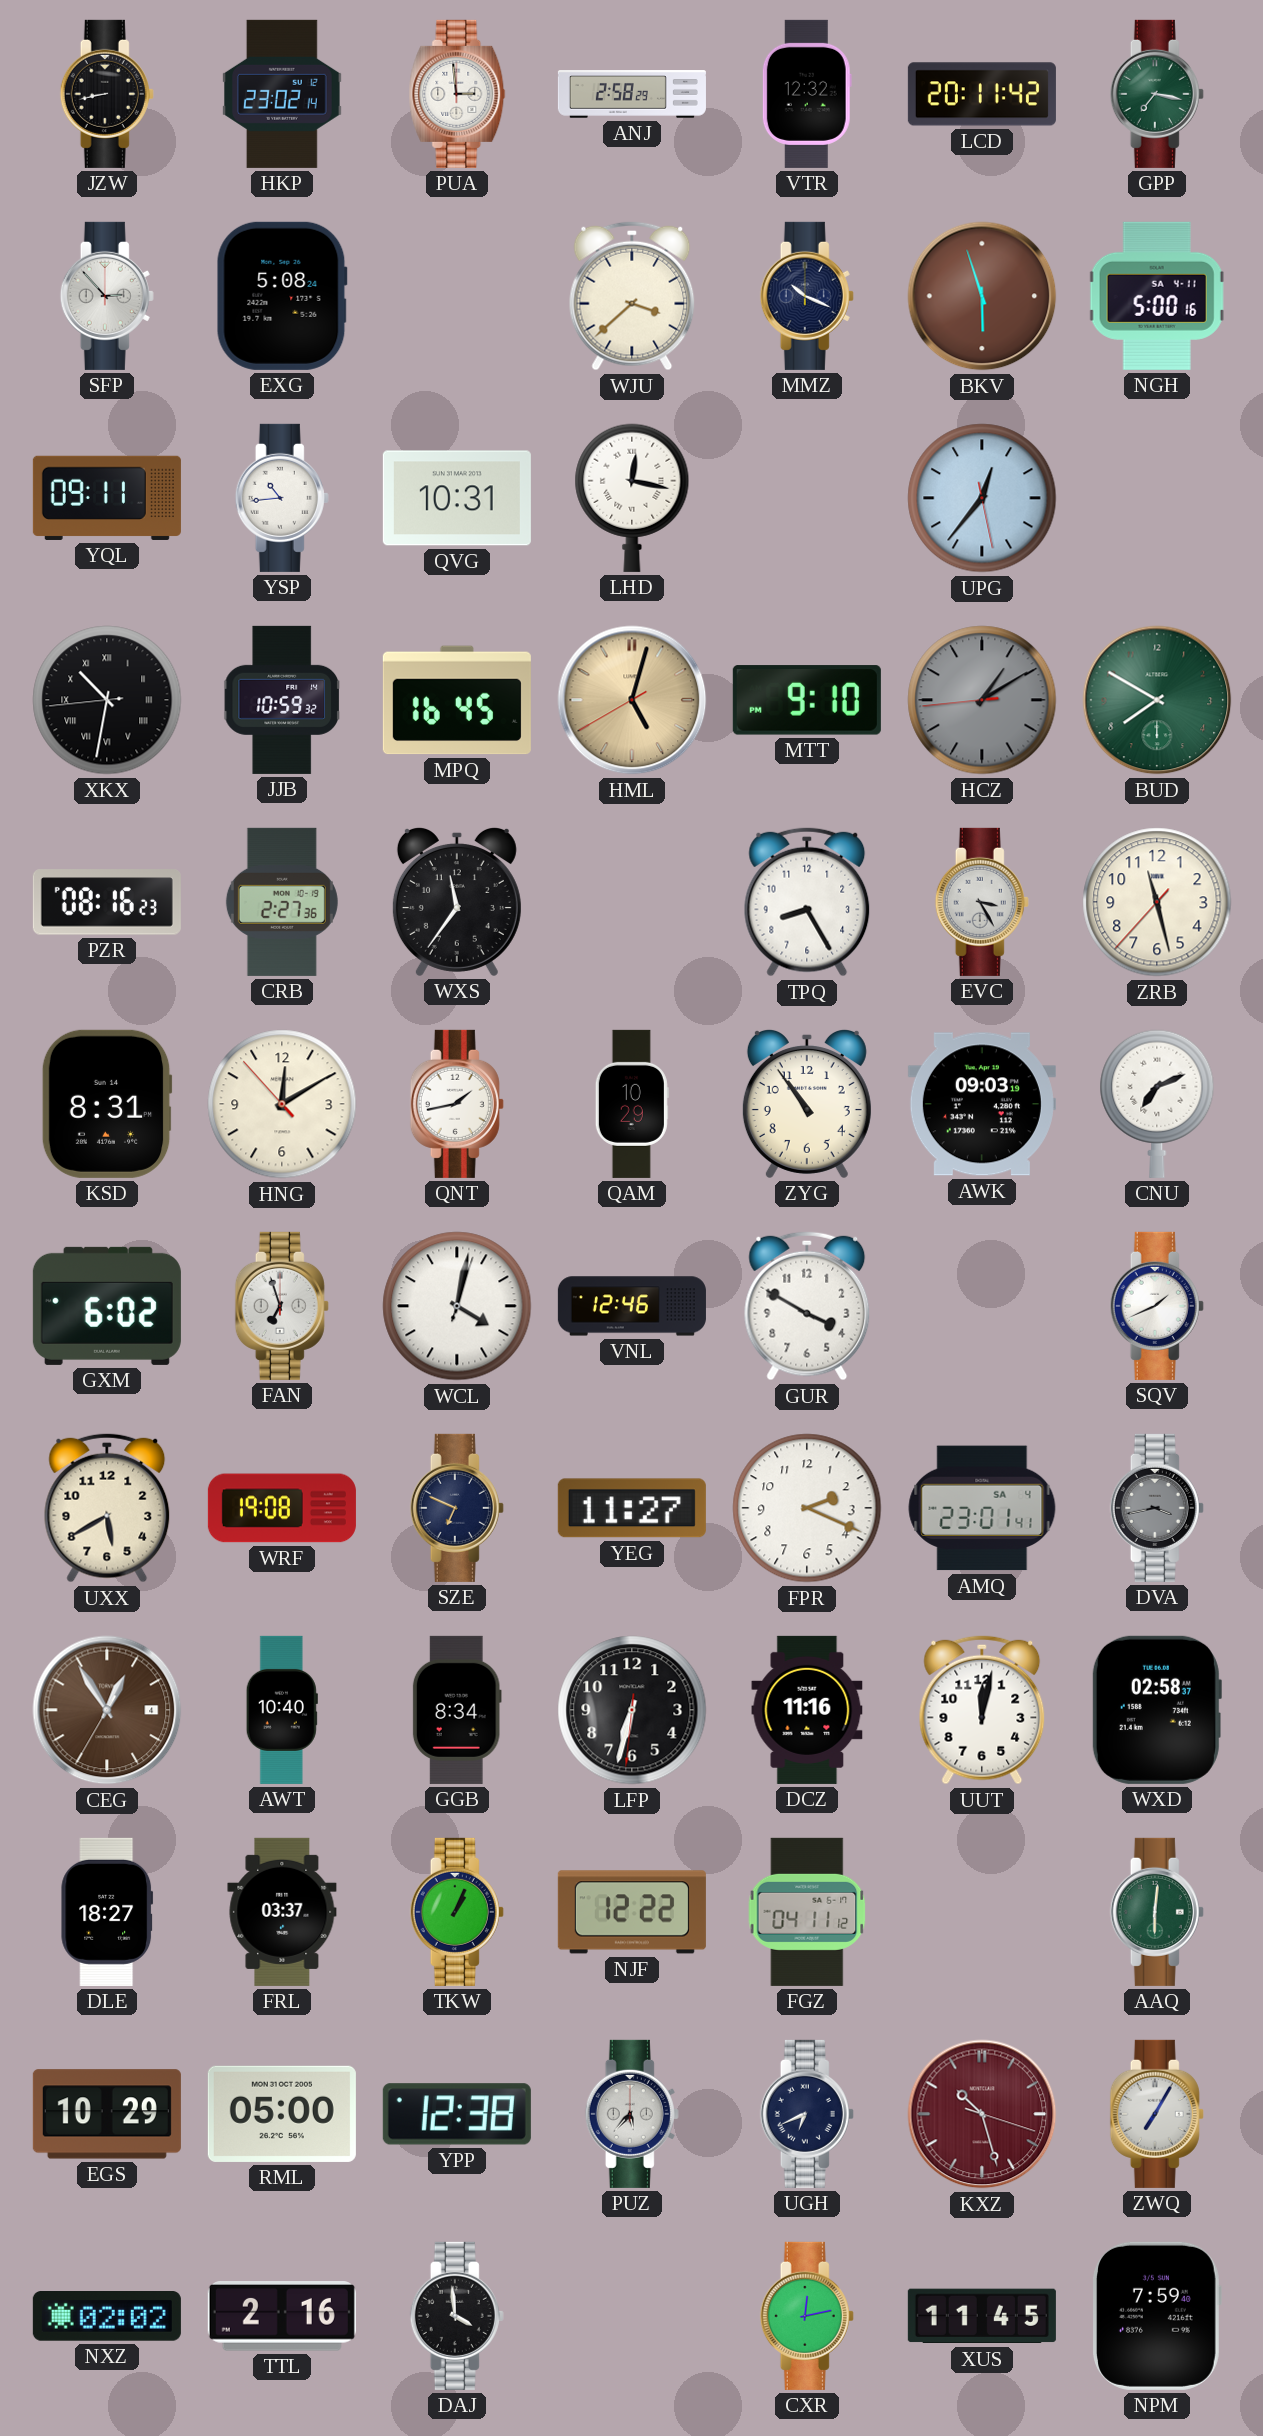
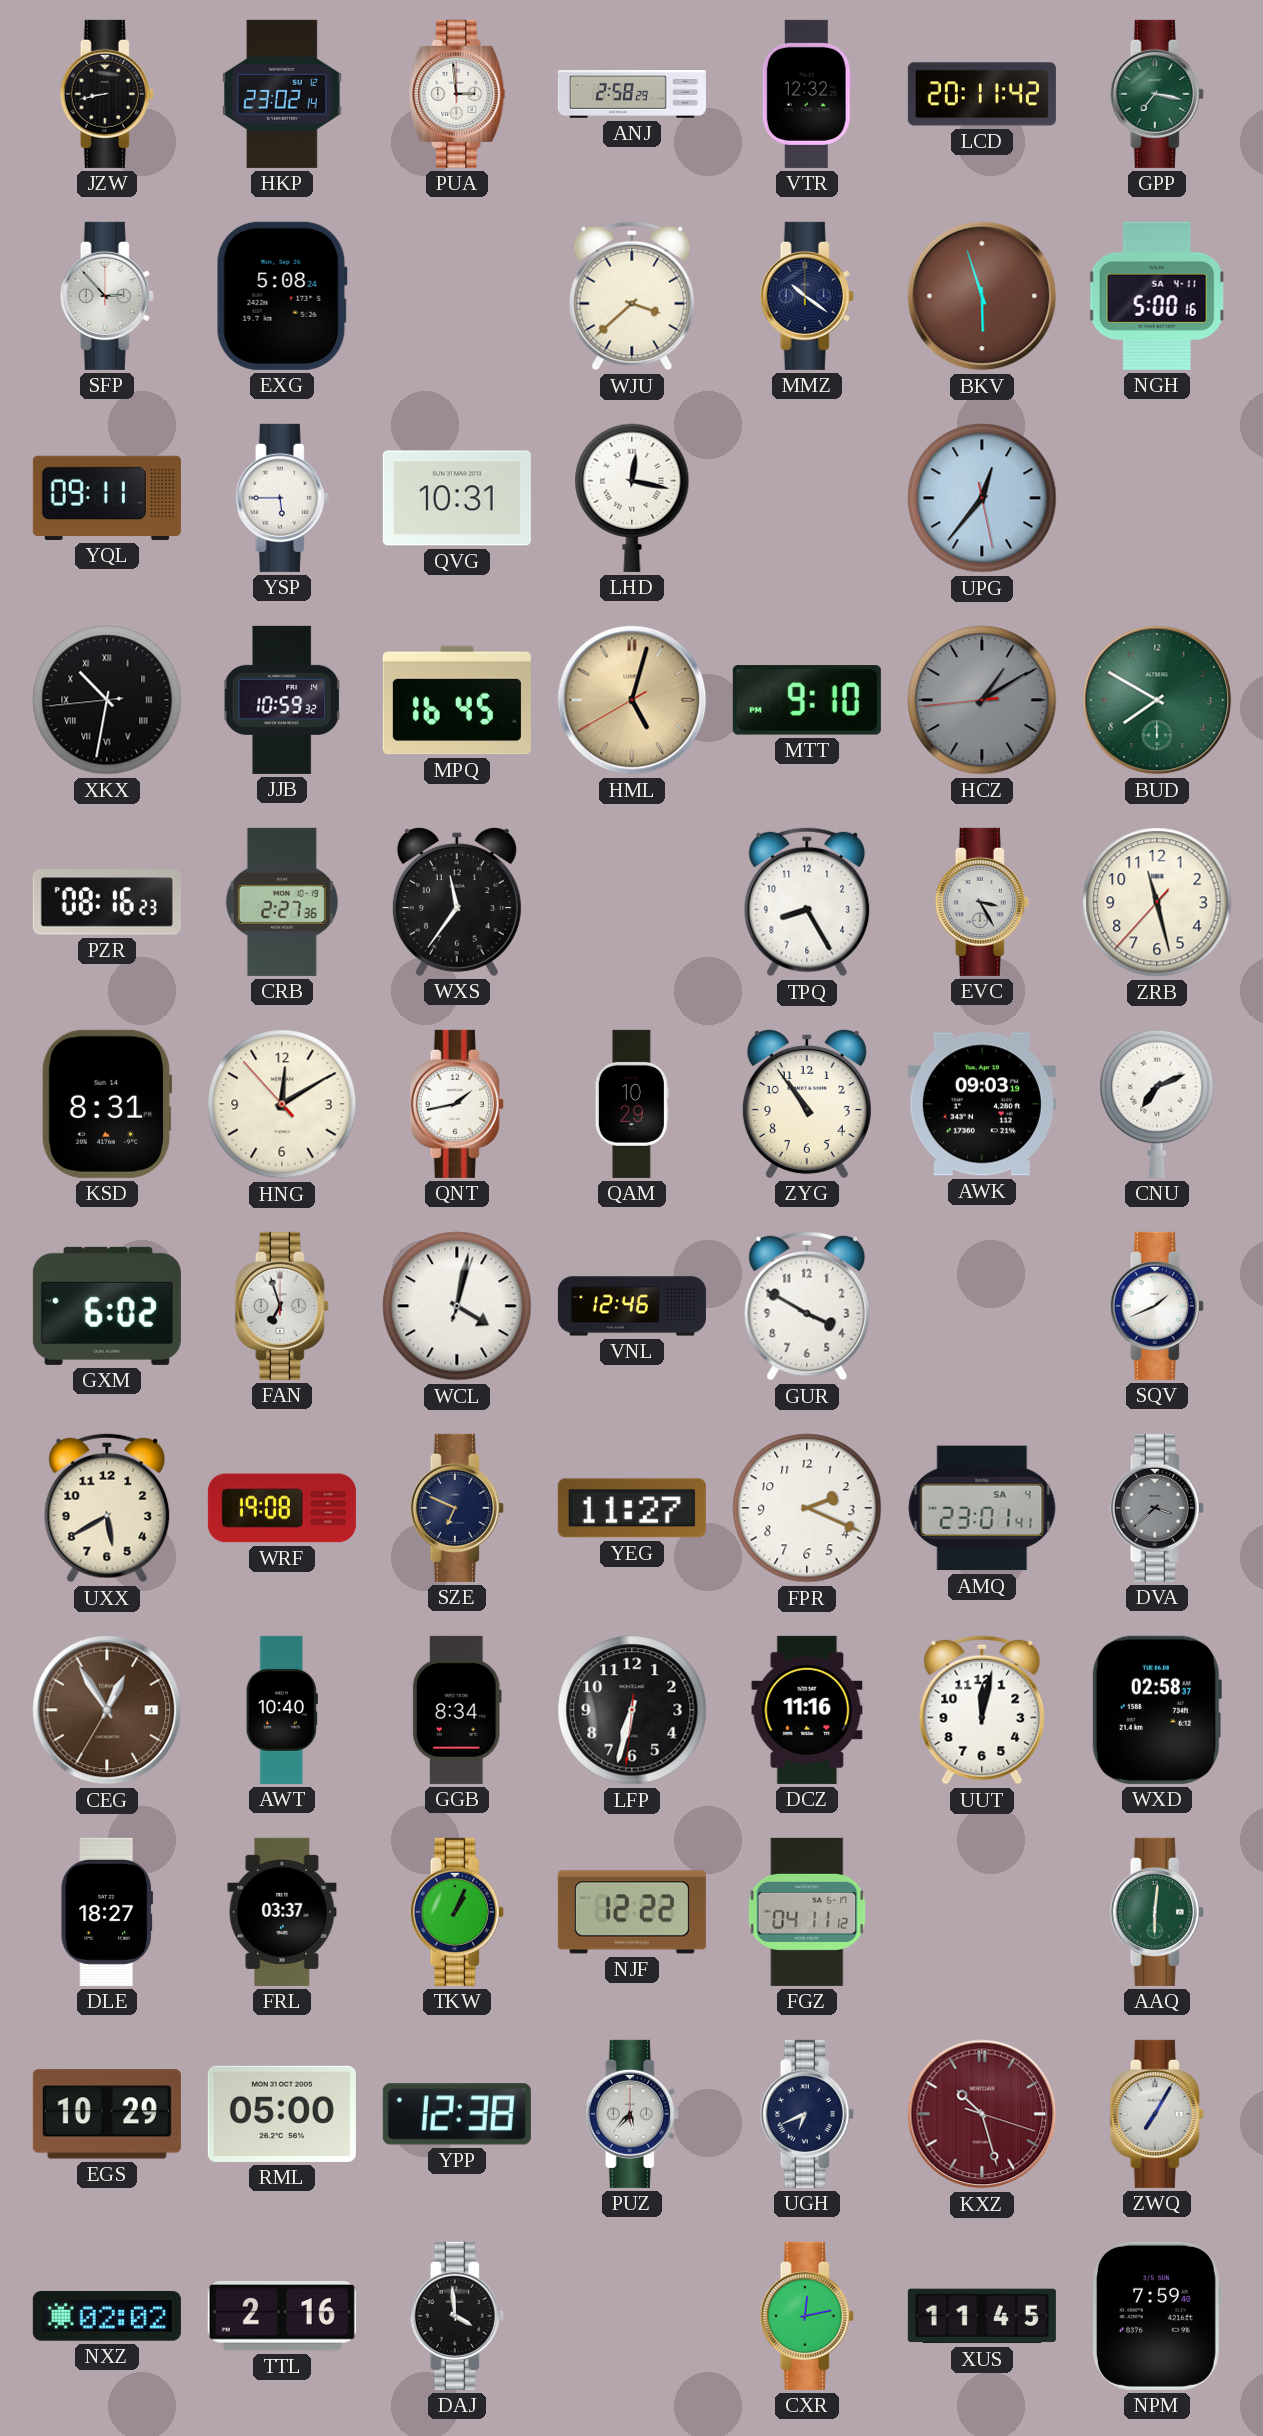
MMZ: 10:19 -> 10:21
YSP: 10:44 -> 5:45
DVA: 3:43 -> 3:38
